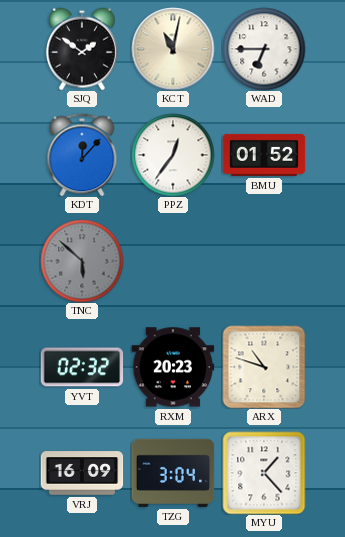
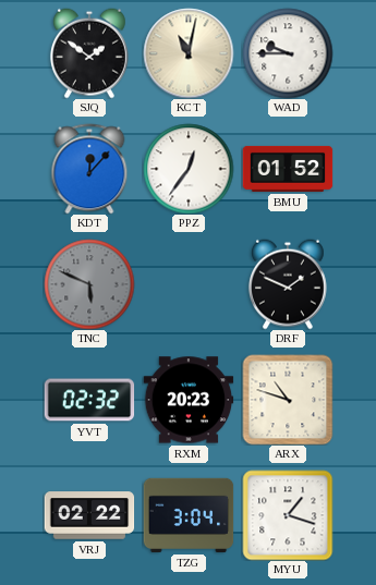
WAD: 6:45 -> 9:45
TNC: 5:52 -> 5:49
DRF: none -> 1:49
VRJ: 16:09 -> 02:22
MYU: 1:23 -> 1:18
